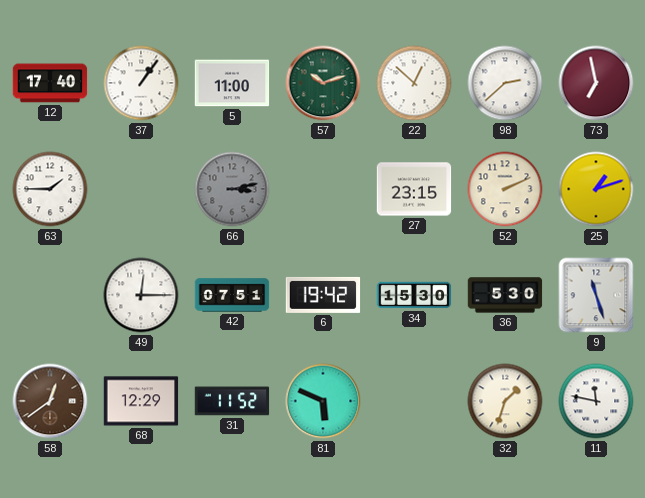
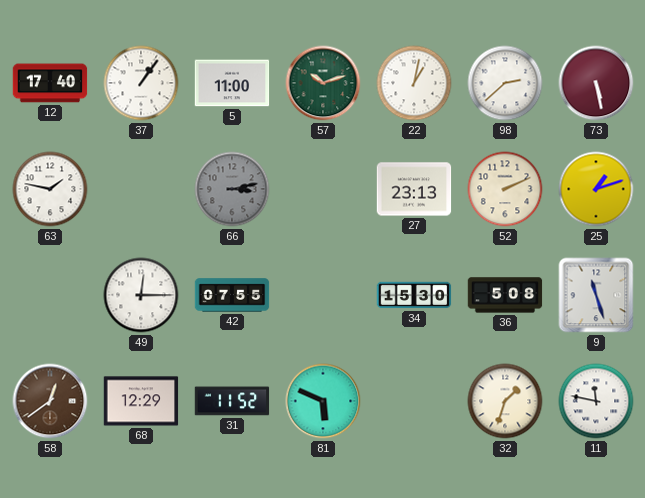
22: 12:52 -> 1:02
73: 6:58 -> 5:28
63: 1:45 -> 1:47
27: 23:15 -> 23:13
42: 07:51 -> 07:55
6: 19:42 -> none
36: 5:30 -> 5:08
